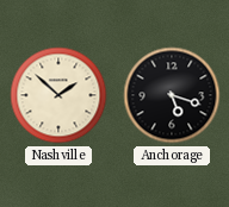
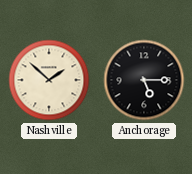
Anchorage: 5:18 -> 5:15
